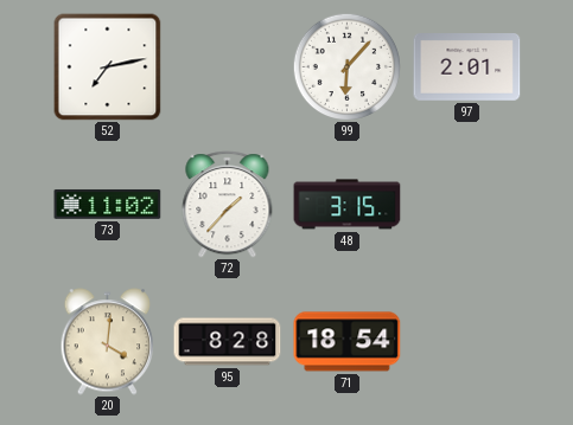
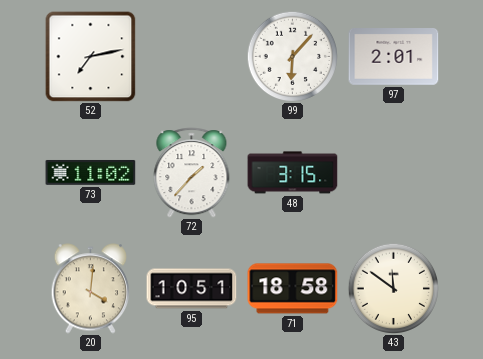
95: 8:28 -> 10:51
71: 18:54 -> 18:58
43: none -> 11:51
